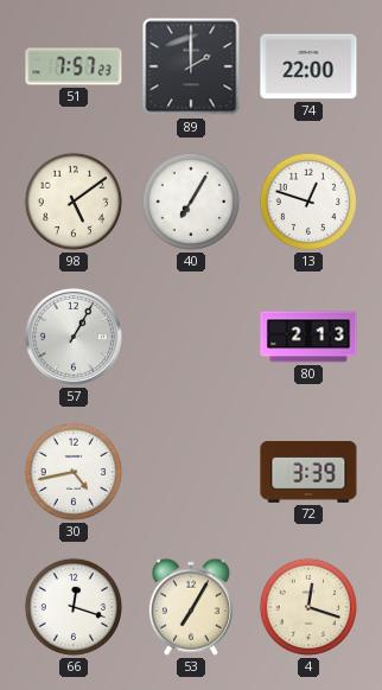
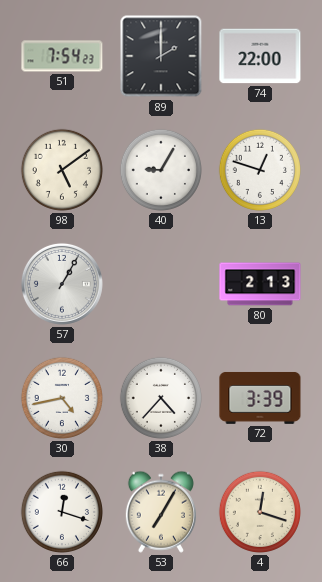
51: 7:57 -> 7:54
40: 7:05 -> 9:05
38: none -> 4:37
